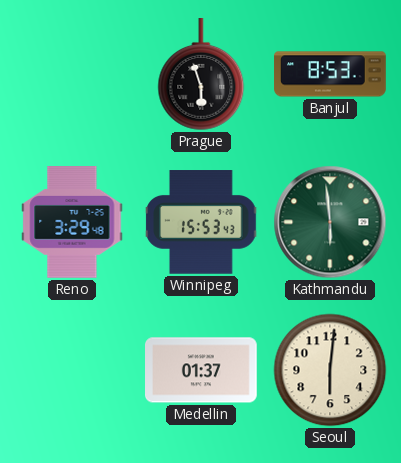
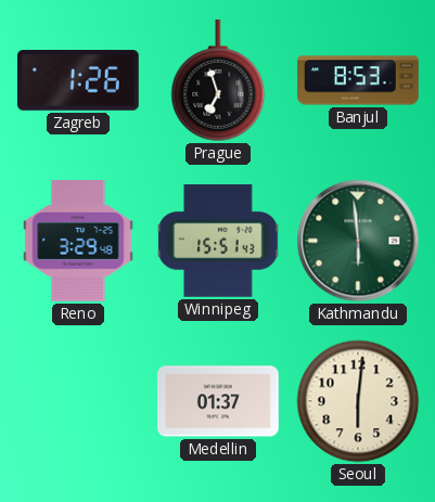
Zagreb: none -> 1:26
Prague: 5:57 -> 6:57
Winnipeg: 15:53 -> 15:51
